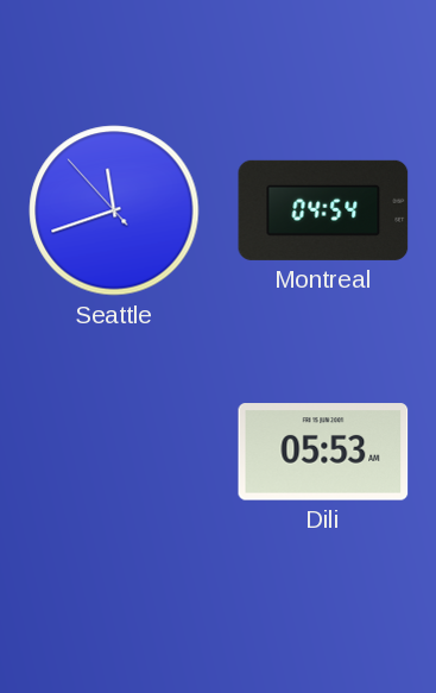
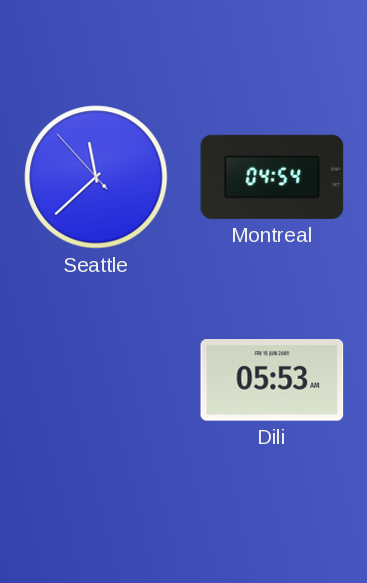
Seattle: 11:41 -> 11:37
